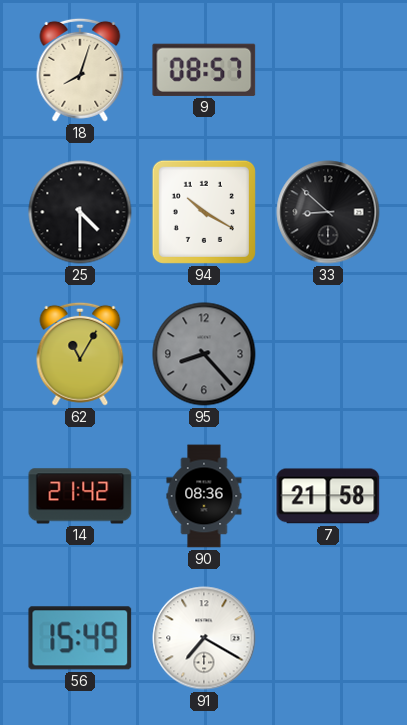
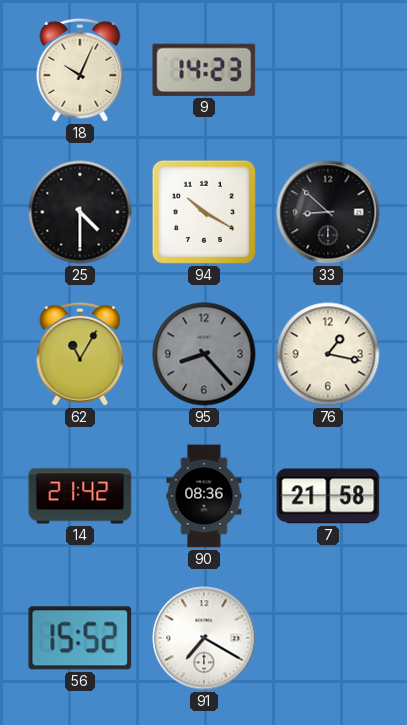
18: 8:03 -> 10:04
9: 08:57 -> 14:23
76: none -> 1:17
56: 15:49 -> 15:52
